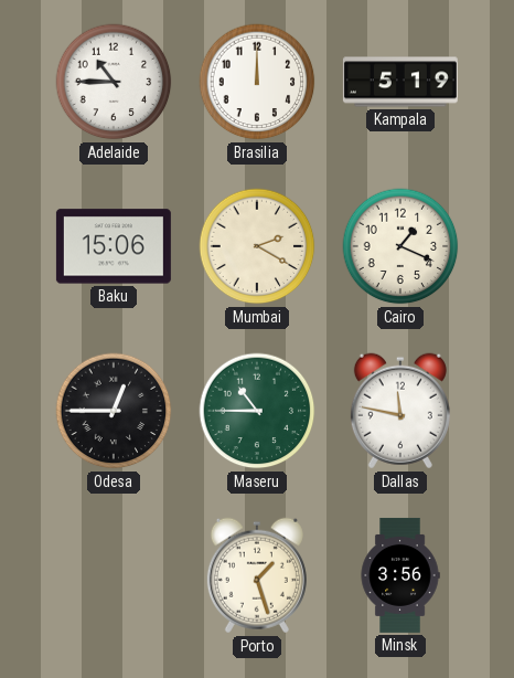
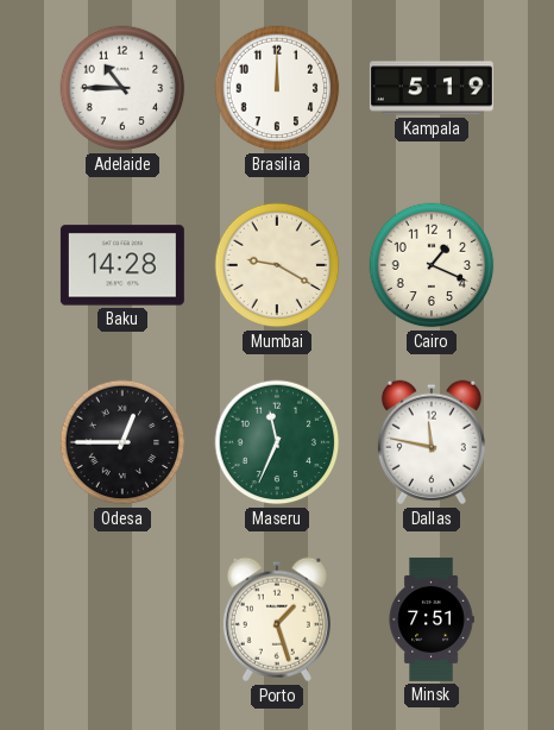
Baku: 15:06 -> 14:28
Mumbai: 2:20 -> 9:20
Maseru: 10:45 -> 11:34
Minsk: 3:56 -> 7:51
